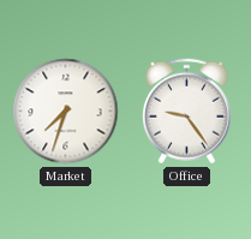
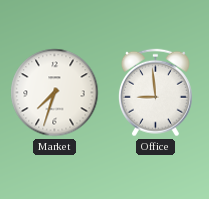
Office: 9:24 -> 8:59
